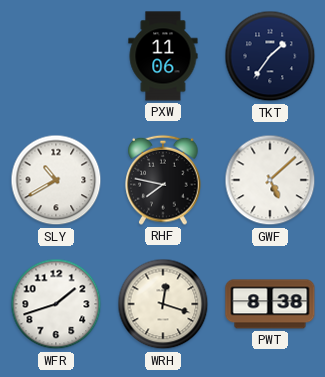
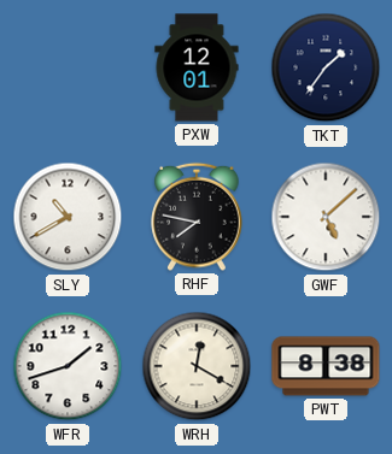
PXW: 11:06 -> 12:01
WRH: 12:18 -> 12:20
